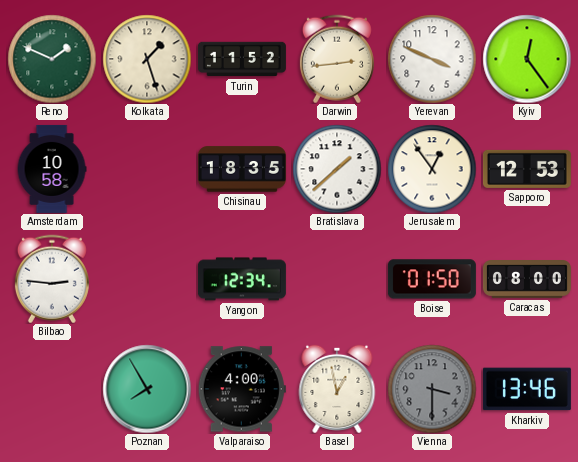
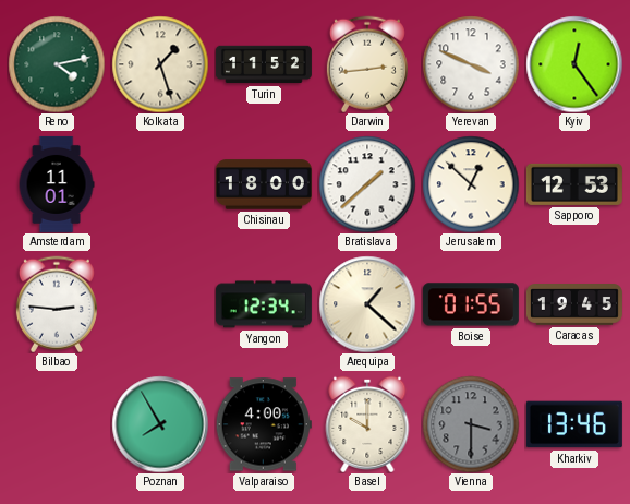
Reno: 1:49 -> 4:13
Amsterdam: 10:58 -> 11:01
Chisinau: 18:35 -> 18:00
Jerusalem: 12:54 -> 12:52
Arequipa: none -> 1:22
Boise: 01:50 -> 01:55
Caracas: 08:00 -> 19:45
Basel: 12:58 -> 10:00
